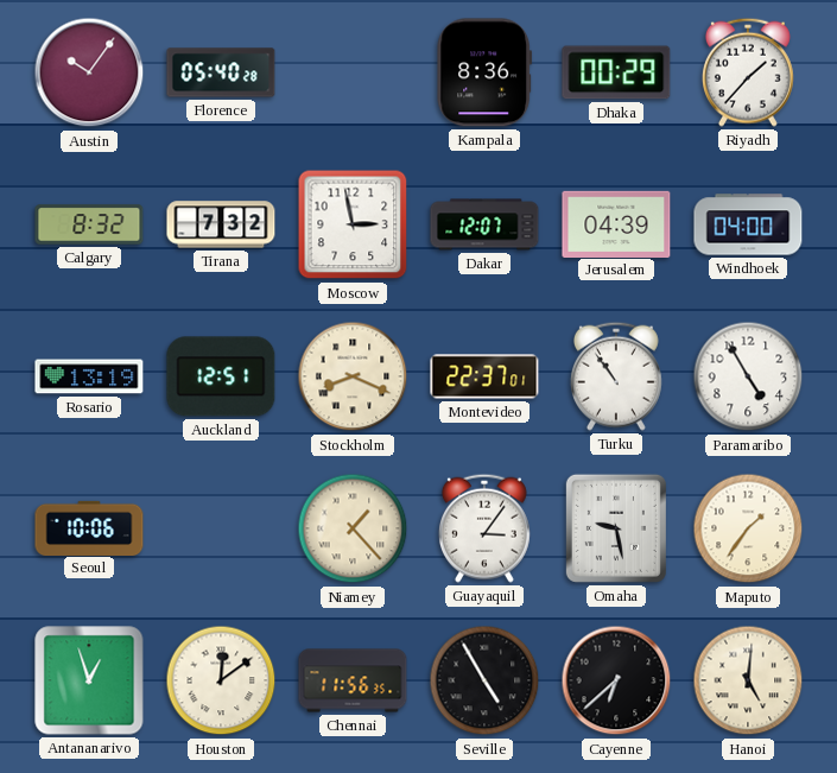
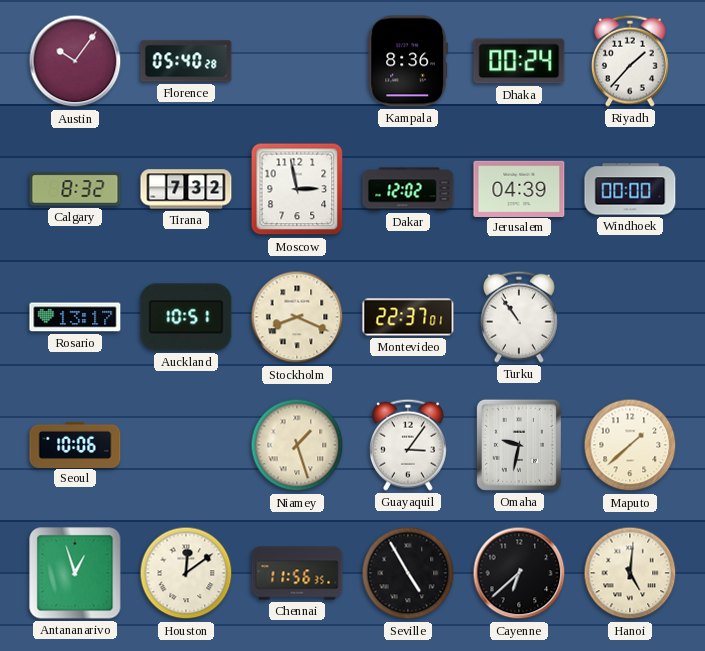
Dhaka: 00:29 -> 00:24
Dakar: 12:07 -> 12:02
Windhoek: 04:00 -> 00:00
Rosario: 13:19 -> 13:17
Auckland: 12:51 -> 10:51
Paramaribo: 4:55 -> none
Niamey: 1:23 -> 1:27
Omaha: 9:28 -> 9:32
Maputo: 1:36 -> 1:38
